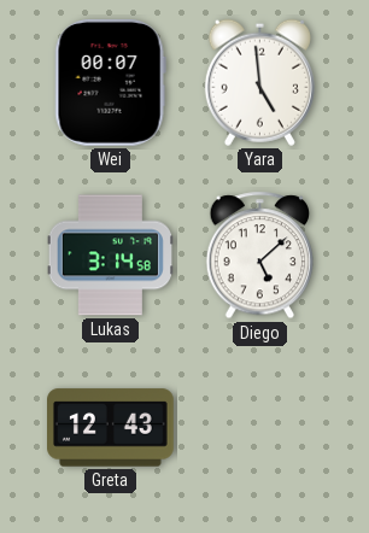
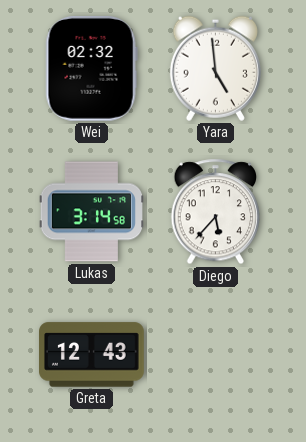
Wei: 00:07 -> 02:32
Diego: 5:08 -> 5:37
